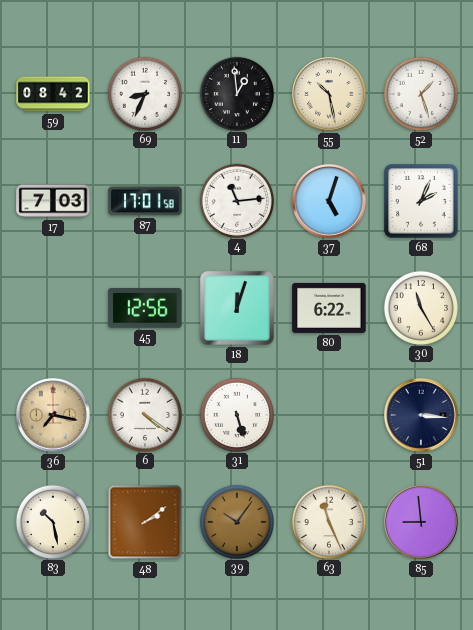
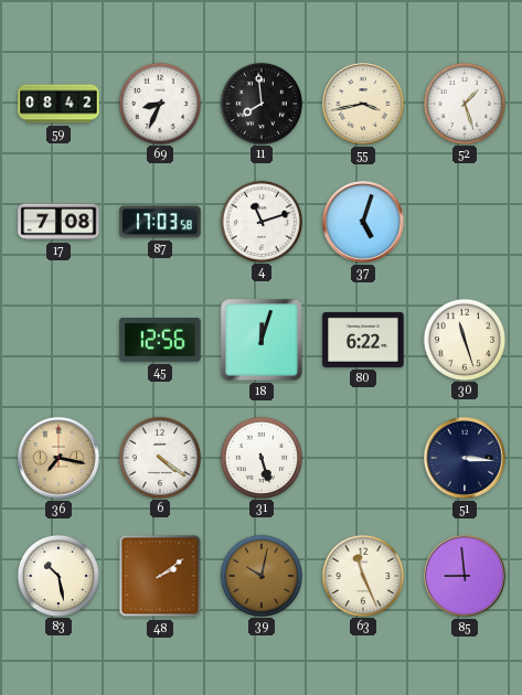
11: 12:59 -> 7:59
55: 10:28 -> 3:43
17: 7:03 -> 7:08
87: 17:01 -> 17:03
4: 11:14 -> 11:12
68: 2:04 -> none
30: 11:25 -> 11:27
39: 10:06 -> 10:02
